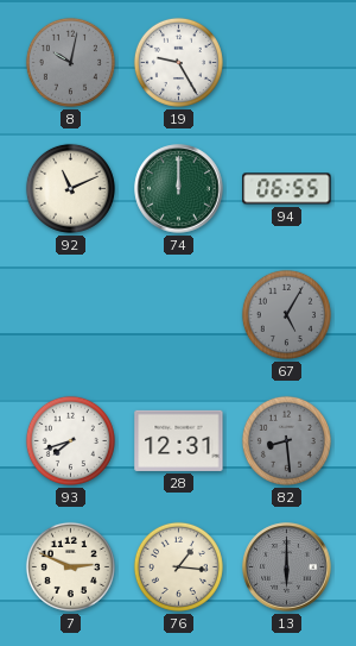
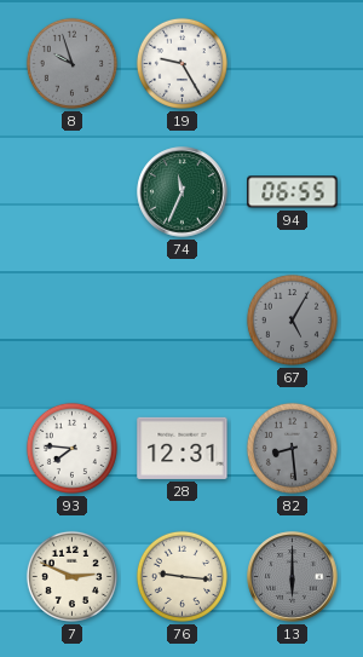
8: 10:02 -> 9:57
92: 11:11 -> none
74: 12:00 -> 11:34
93: 7:42 -> 7:46
76: 1:16 -> 9:16
